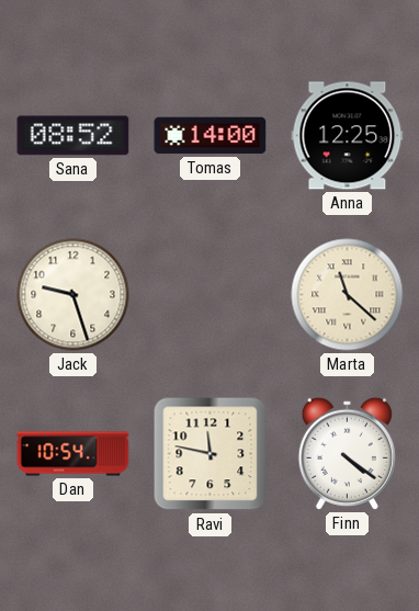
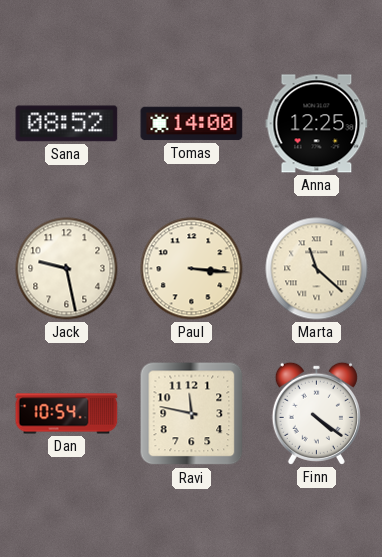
Jack: 9:27 -> 9:28
Paul: none -> 3:16
